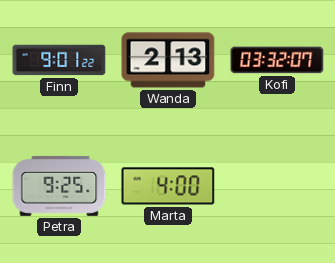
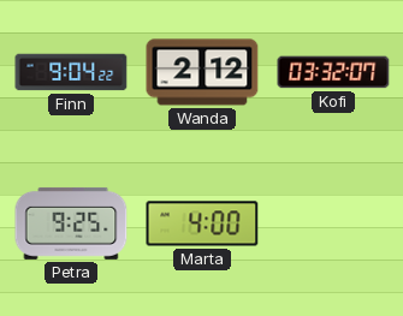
Finn: 9:01 -> 9:04
Wanda: 2:13 -> 2:12
